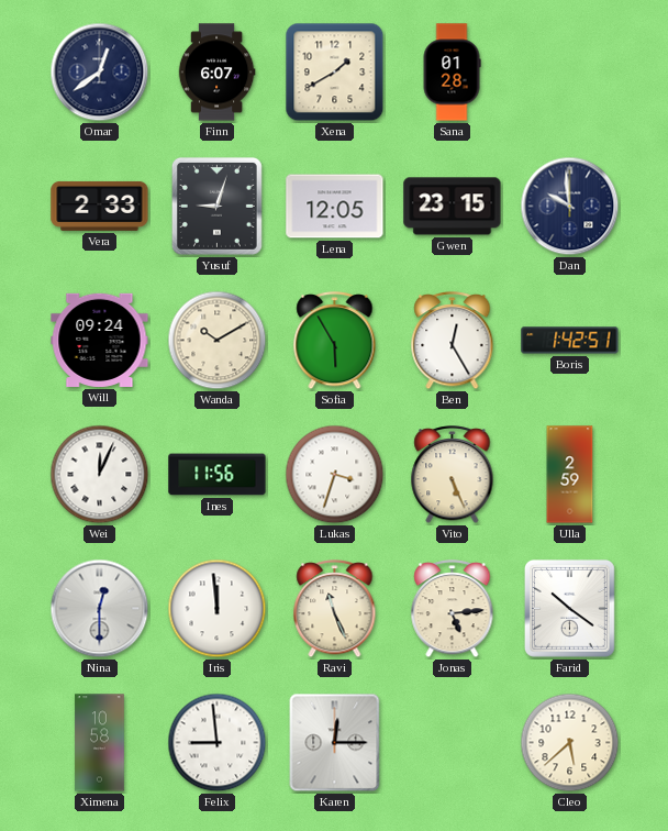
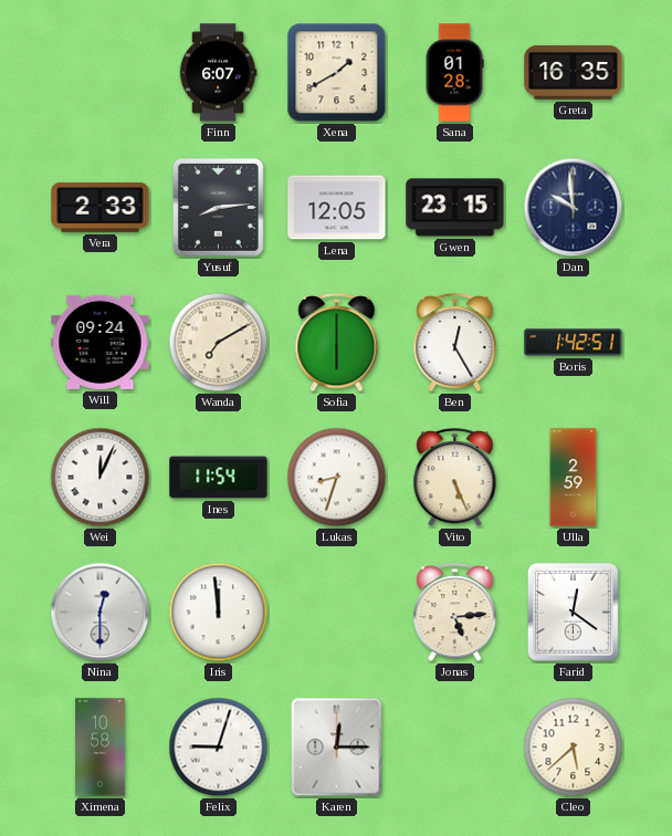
Omar: 12:39 -> none
Greta: none -> 16:35
Yusuf: 9:03 -> 8:14
Wanda: 10:10 -> 7:10
Sofia: 5:55 -> 6:00
Ines: 11:56 -> 11:54
Lukas: 3:33 -> 8:33
Ravi: 11:26 -> none
Farid: 10:21 -> 12:21
Felix: 8:59 -> 9:03
